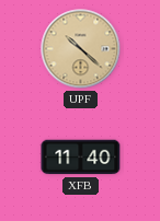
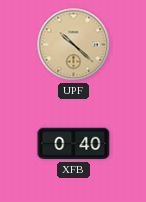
XFB: 11:40 -> 0:40
